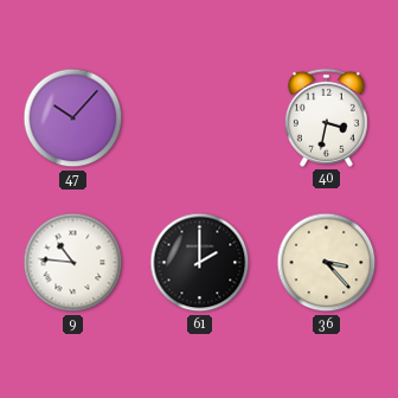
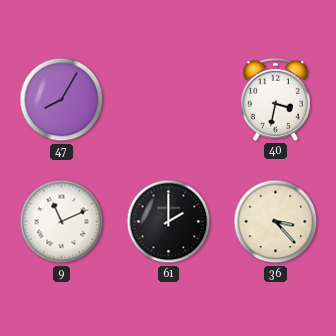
47: 10:07 -> 8:05
9: 10:46 -> 11:11
